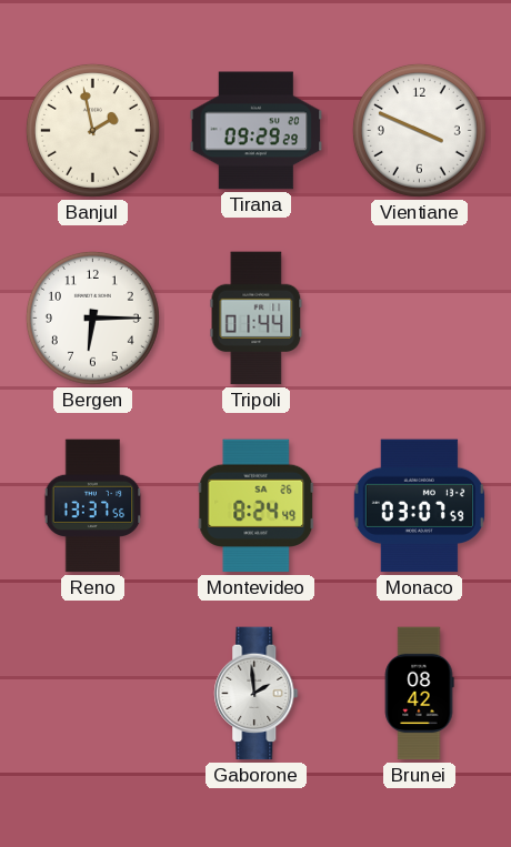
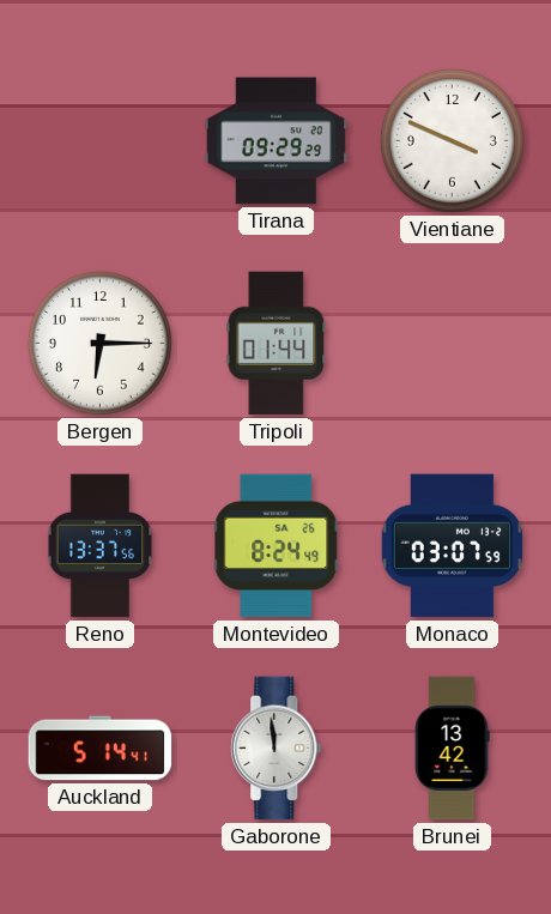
Banjul: 1:58 -> none
Auckland: none -> 5:14
Gaborone: 1:59 -> 11:59
Brunei: 08:42 -> 13:42
